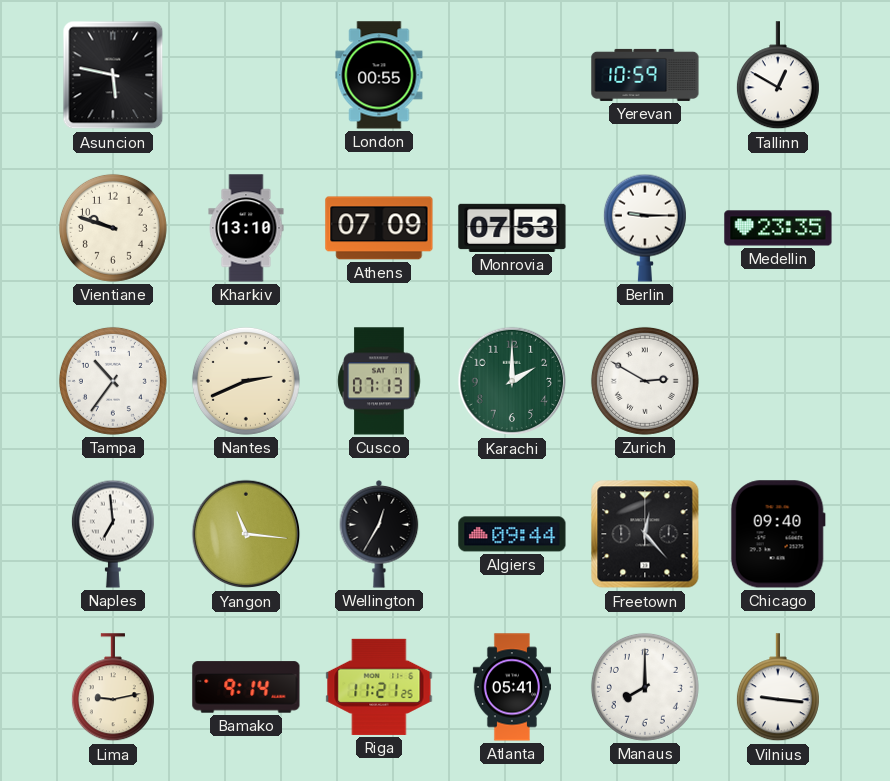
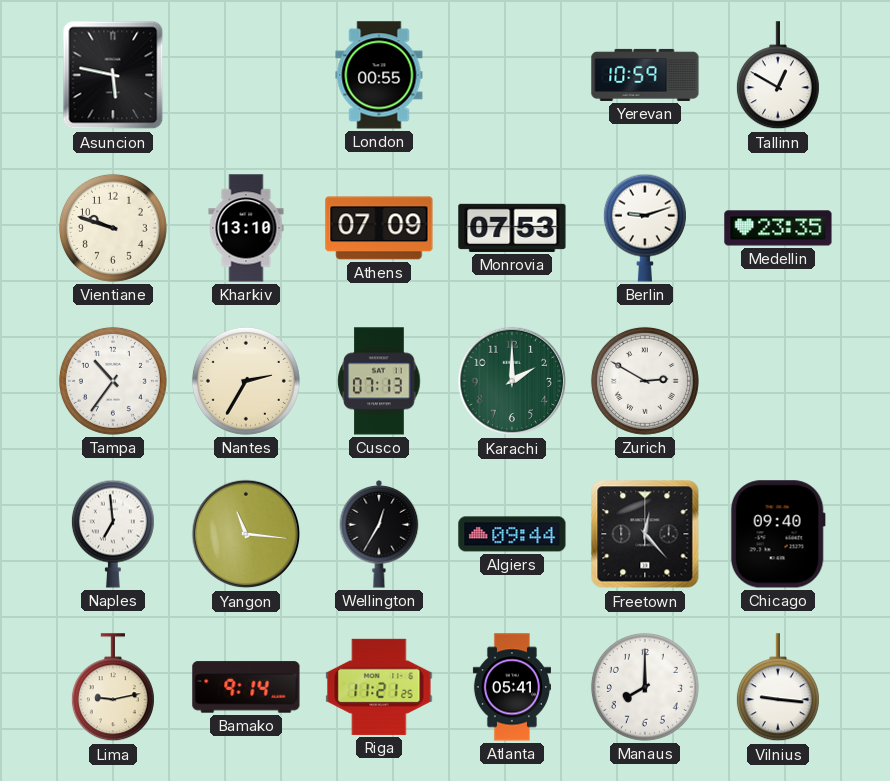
Berlin: 9:15 -> 9:12
Nantes: 2:41 -> 2:35
